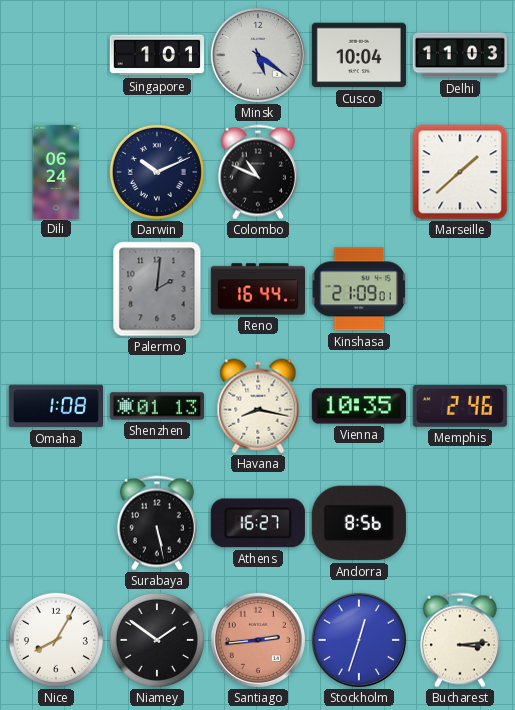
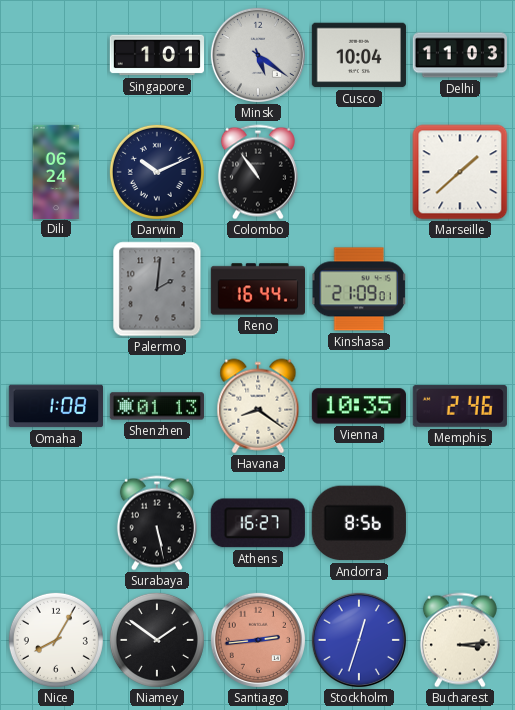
Colombo: 10:49 -> 10:54
Havana: 8:17 -> 8:21
